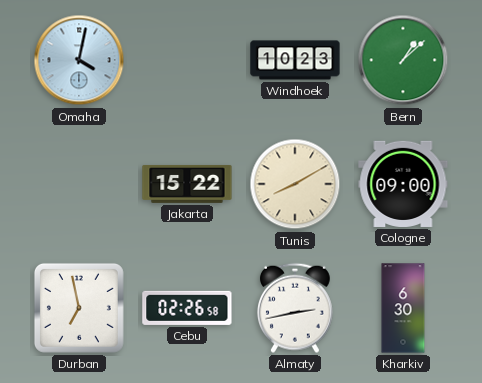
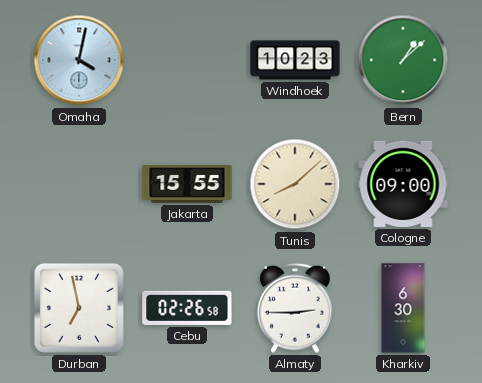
Jakarta: 15:22 -> 15:55
Tunis: 8:10 -> 8:08
Almaty: 2:43 -> 2:45
